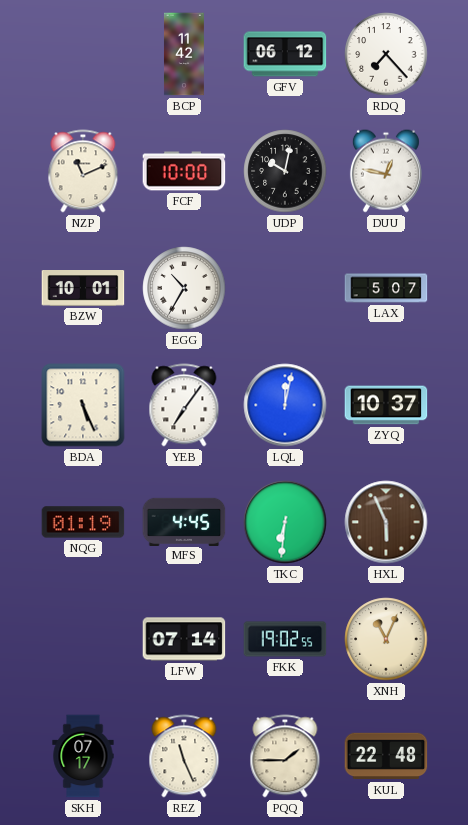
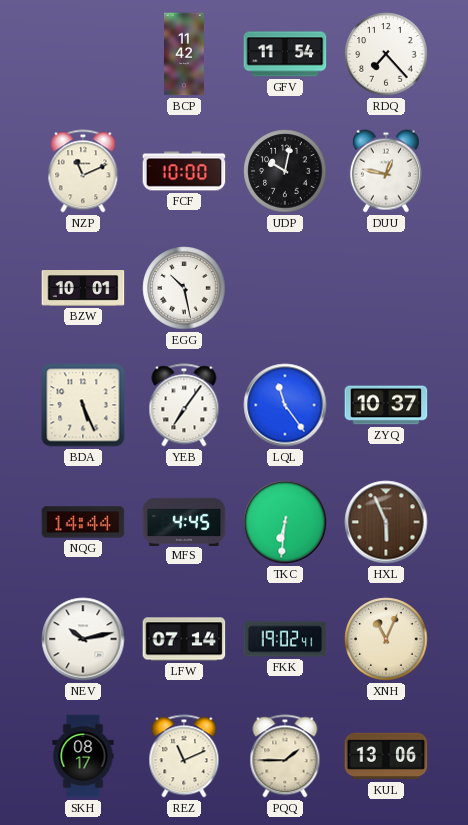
GFV: 06:12 -> 11:54
EGG: 10:35 -> 10:28
LAX: 5:07 -> none
LQL: 12:02 -> 11:24
NQG: 01:19 -> 14:44
NEV: none -> 10:13
FKK: 19:02:55 -> 19:02:41
SKH: 07:17 -> 08:17
REZ: 11:26 -> 11:11
KUL: 22:48 -> 13:06
